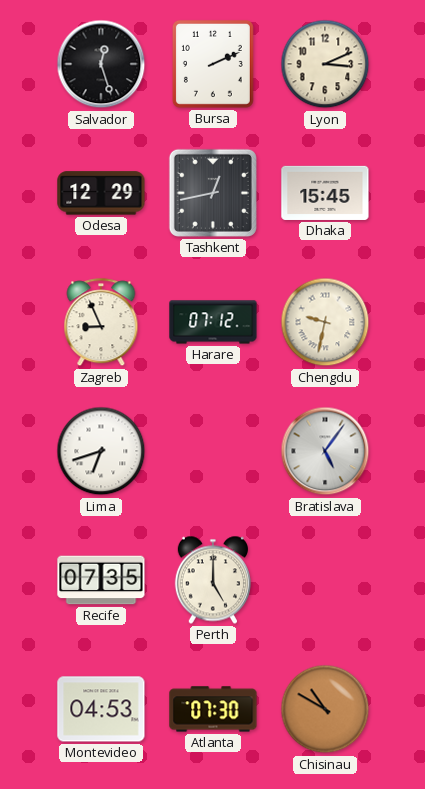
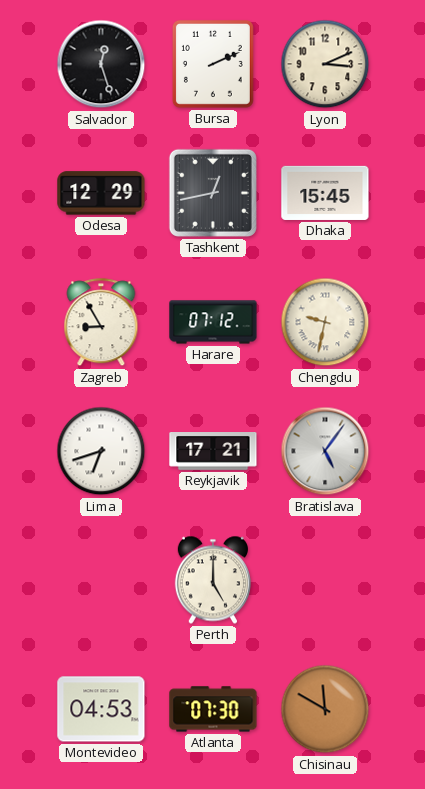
Zagreb: 8:56 -> 8:55
Reykjavik: none -> 17:21
Recife: 07:35 -> none
Chisinau: 10:50 -> 11:50
